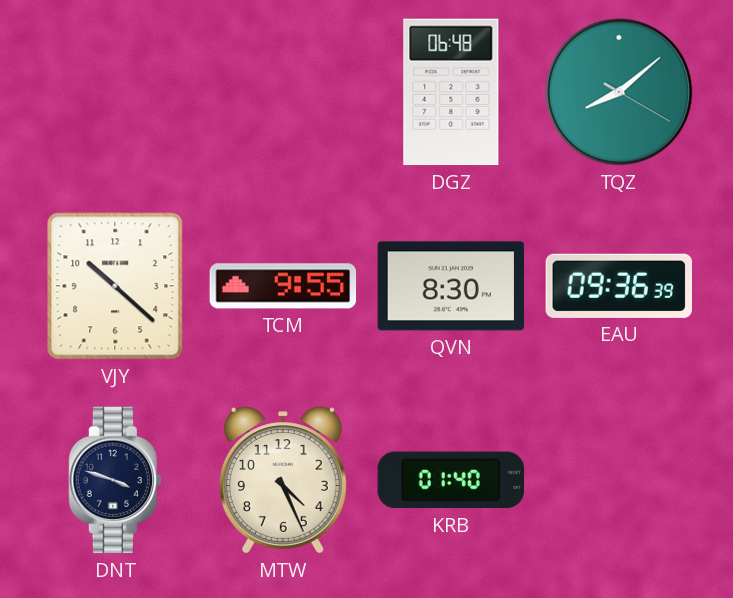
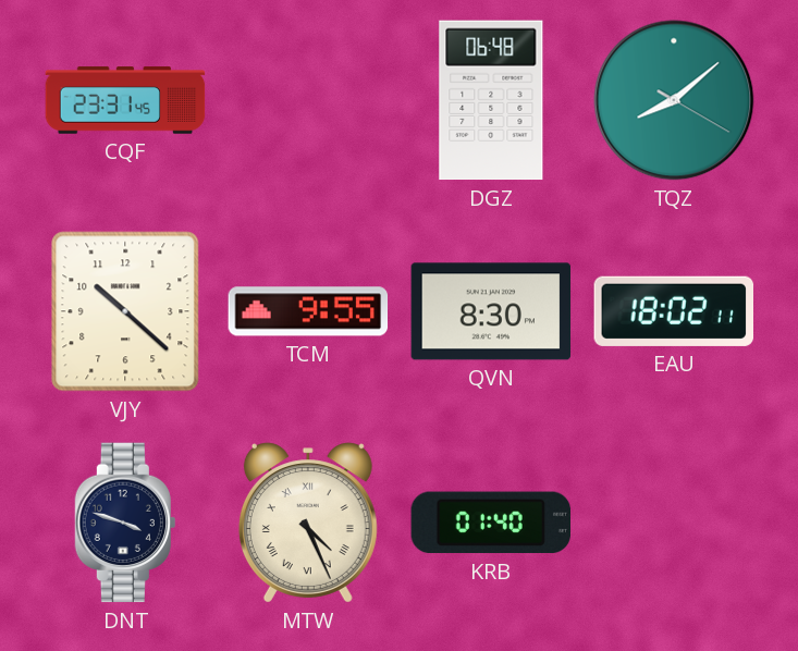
CQF: none -> 23:31
EAU: 09:36 -> 18:02
MTW numerals: Arabic -> Roman
